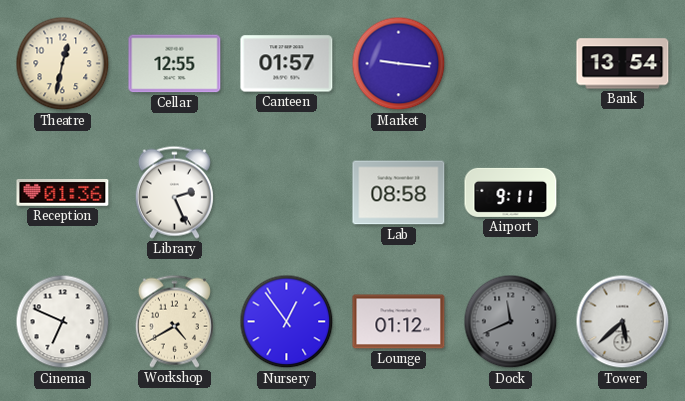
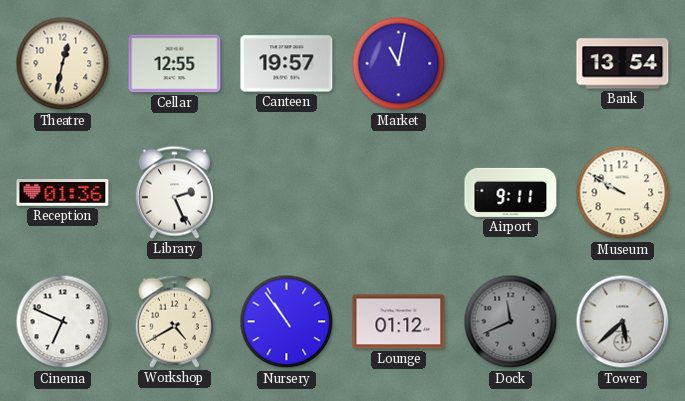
Canteen: 01:57 -> 19:57
Market: 9:16 -> 11:02
Lab: 08:58 -> none
Museum: none -> 9:50
Nursery: 12:54 -> 10:54
